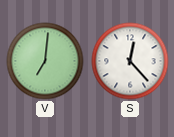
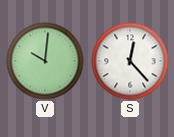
V: 7:01 -> 10:01
